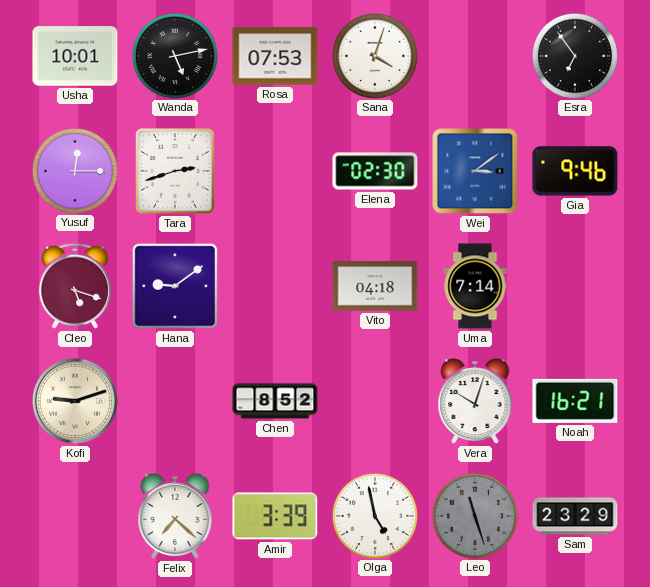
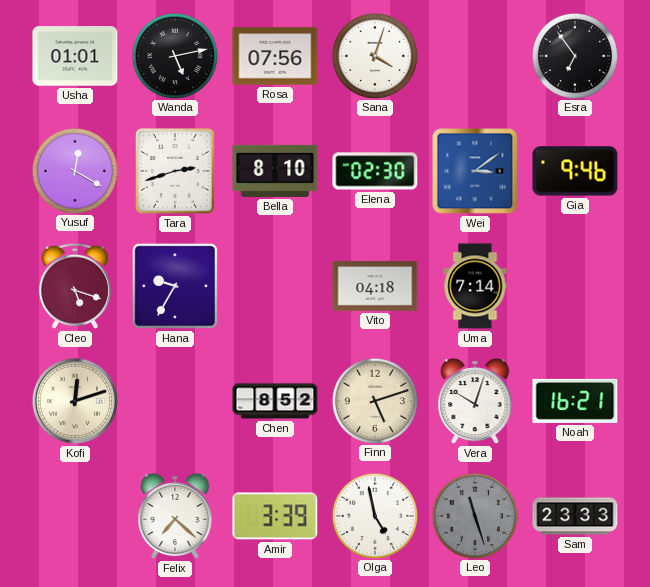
Usha: 10:01 -> 01:01
Rosa: 07:53 -> 07:56
Yusuf: 12:15 -> 12:20
Bella: none -> 8:10
Hana: 9:09 -> 9:35
Kofi: 9:12 -> 12:12
Finn: none -> 5:12
Sam: 23:29 -> 23:33
